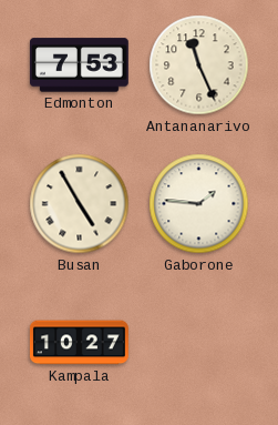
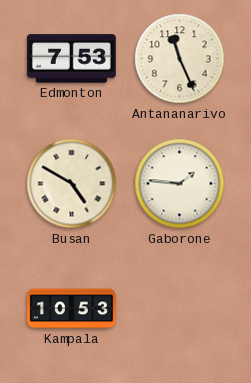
Busan: 4:55 -> 4:50
Kampala: 10:27 -> 10:53
